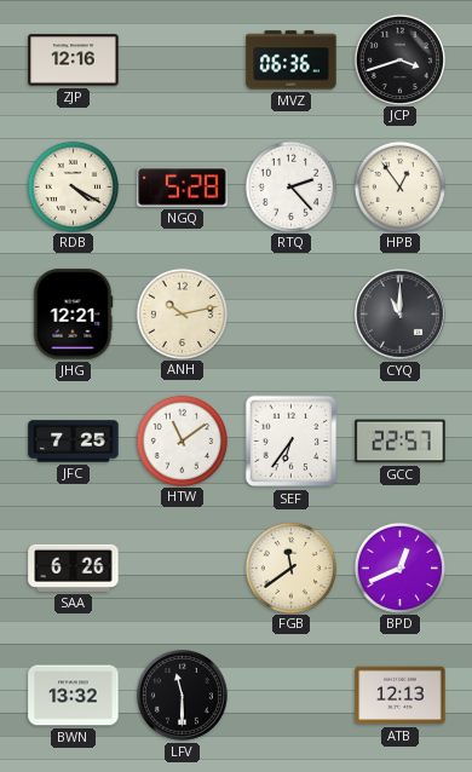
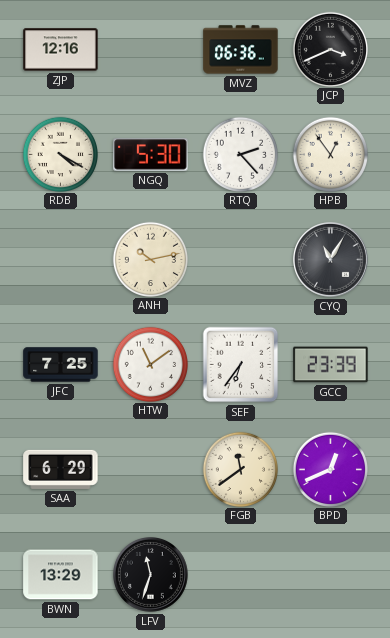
JCP: 3:42 -> 3:41
NGQ: 5:28 -> 5:30
JHG: 12:21 -> none
CYQ: 11:00 -> 11:05
GCC: 22:57 -> 23:39
SAA: 6:26 -> 6:29
BWN: 13:32 -> 13:29
LFV: 11:30 -> 11:33
ATB: 12:13 -> none
